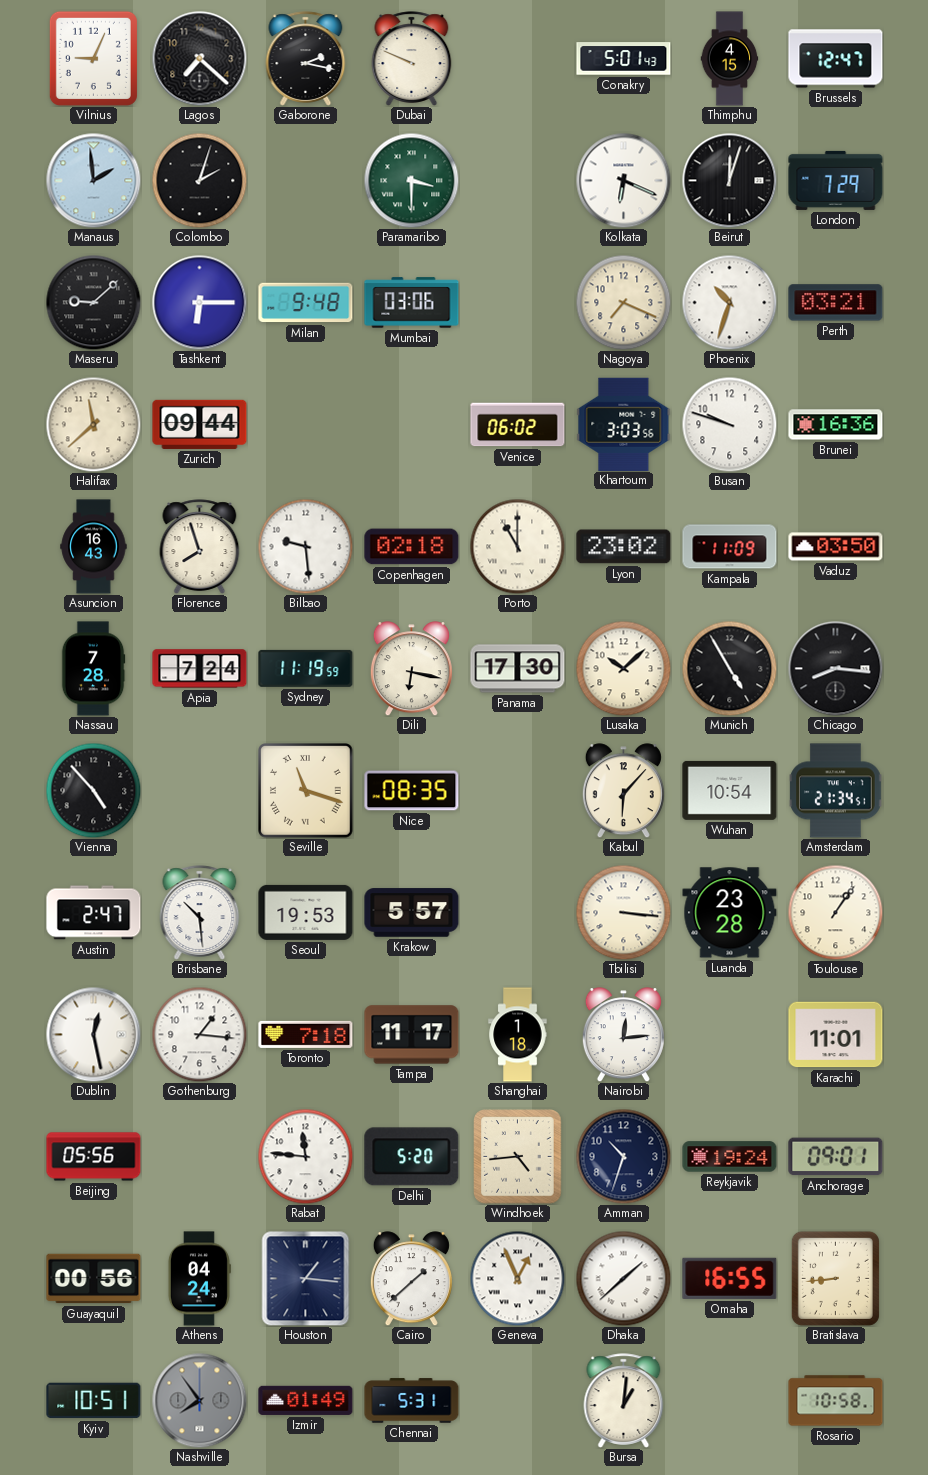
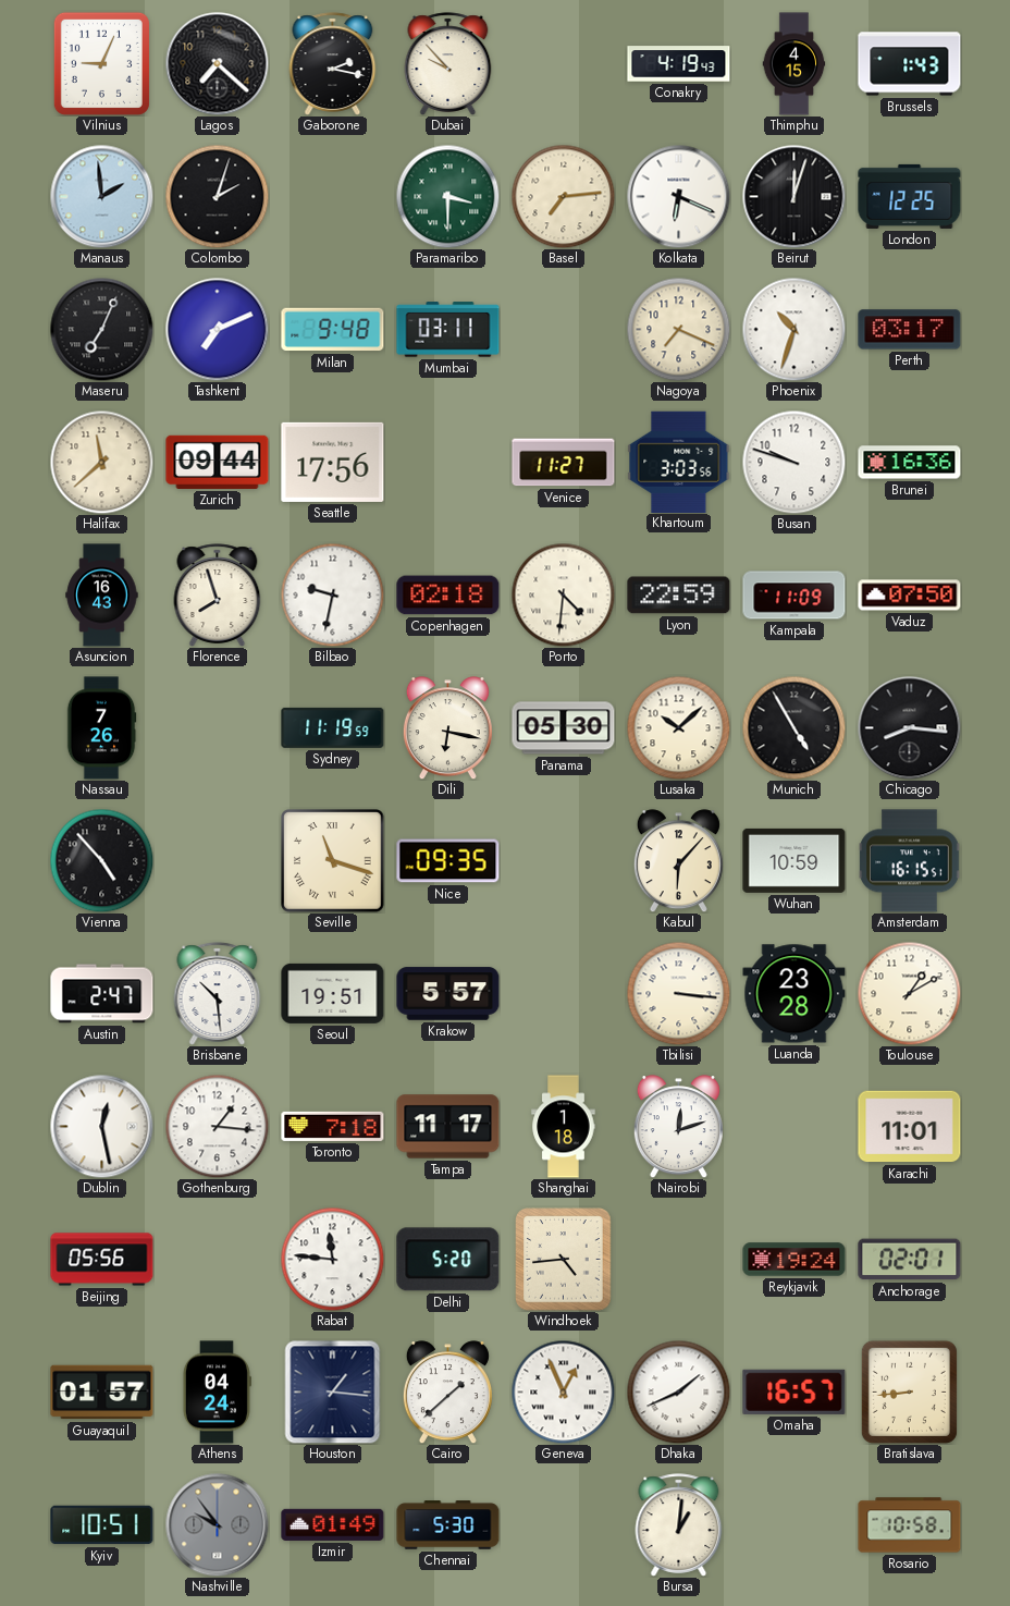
Dubai: 9:49 -> 9:53
Conakry: 5:01 -> 4:19
Brussels: 12:47 -> 1:43
Basel: none -> 7:14
London: 7:29 -> 12:25
Maseru: 9:08 -> 7:04
Tashkent: 6:15 -> 7:11
Mumbai: 03:06 -> 03:11
Perth: 03:21 -> 03:17
Seattle: none -> 17:56
Venice: 06:02 -> 11:27
Bilbao: 9:29 -> 9:32
Porto: 11:00 -> 4:31
Lyon: 23:02 -> 22:59
Vaduz: 03:50 -> 07:50
Nassau: 7:28 -> 7:26
Apia: 7:24 -> none
Panama: 17:30 -> 05:30
Nice: 08:35 -> 09:35
Wuhan: 10:54 -> 10:59
Amsterdam: 21:34 -> 16:15
Seoul: 19:53 -> 19:51
Toulouse: 1:06 -> 1:10
Nairobi: 12:14 -> 12:12
Amman: 10:33 -> none
Anchorage: 09:01 -> 02:01
Guayaquil: 00:56 -> 01:57
Dhaka: 1:38 -> 1:41
Omaha: 16:55 -> 16:57
Nashville: 7:54 -> 9:54
Chennai: 5:31 -> 5:30
